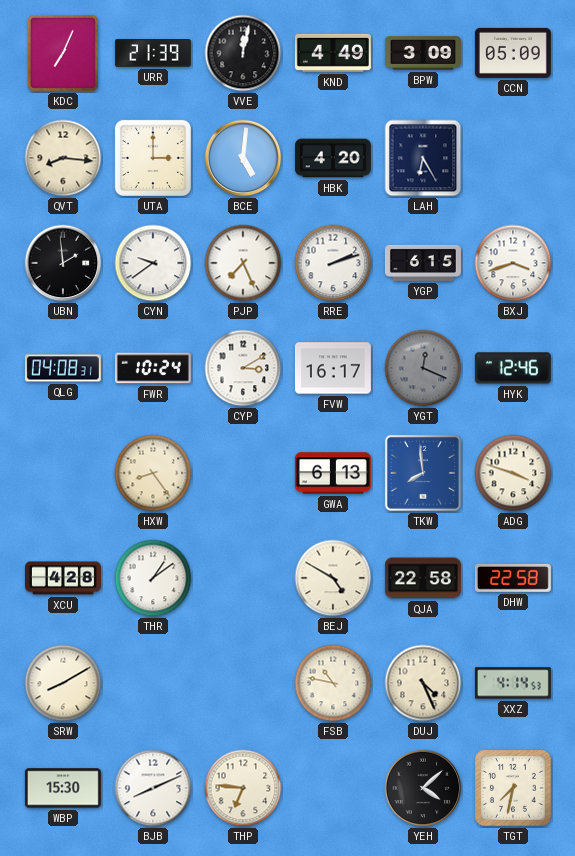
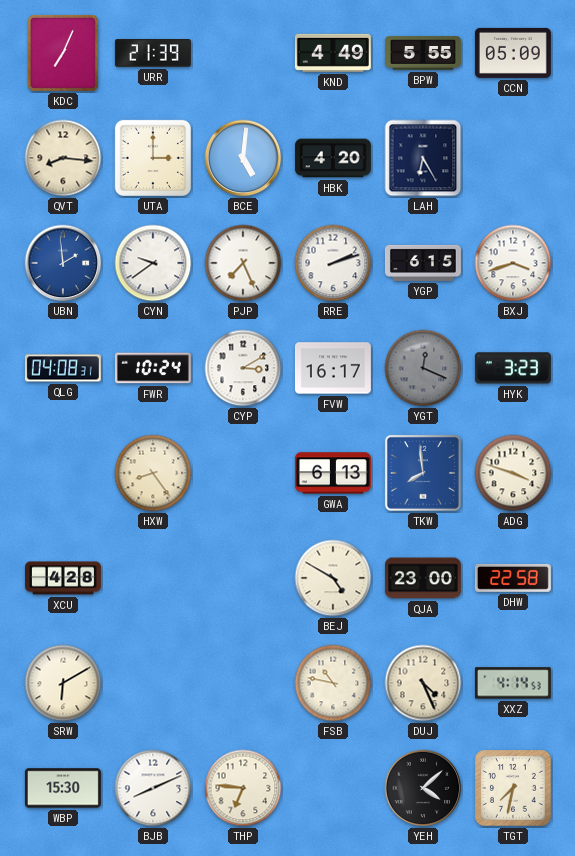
VVE: 12:02 -> none
BPW: 3:09 -> 5:55
UBN dial: black -> blue
HYK: 12:46 -> 3:23
THR: 1:09 -> none
QJA: 22:58 -> 23:00
SRW: 8:10 -> 6:10
